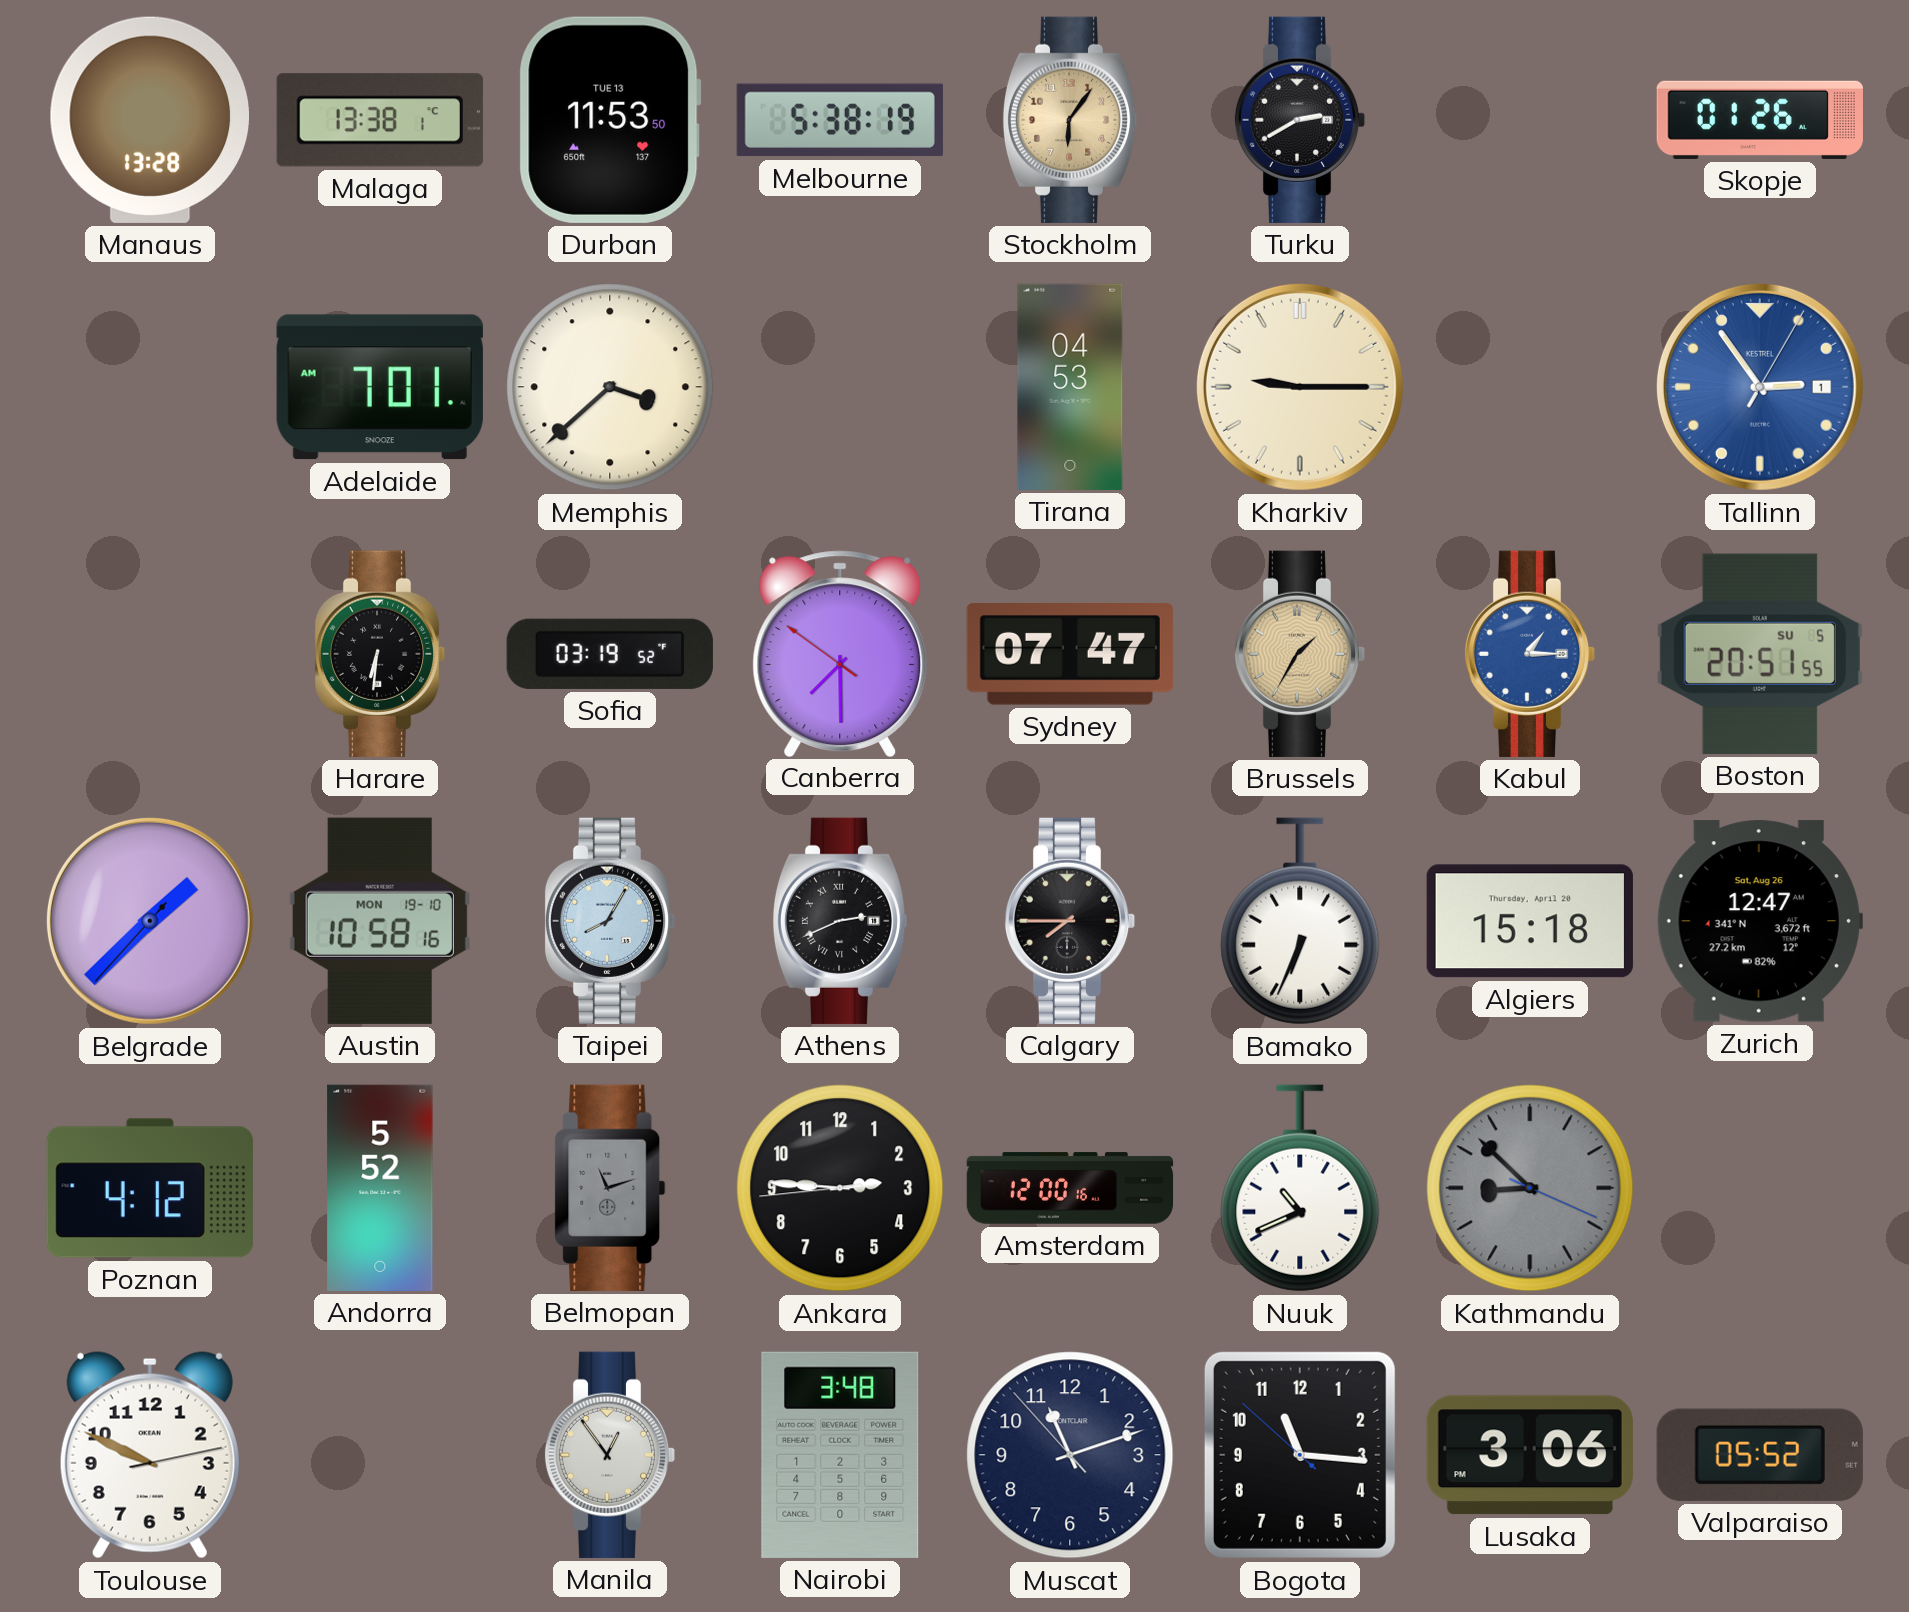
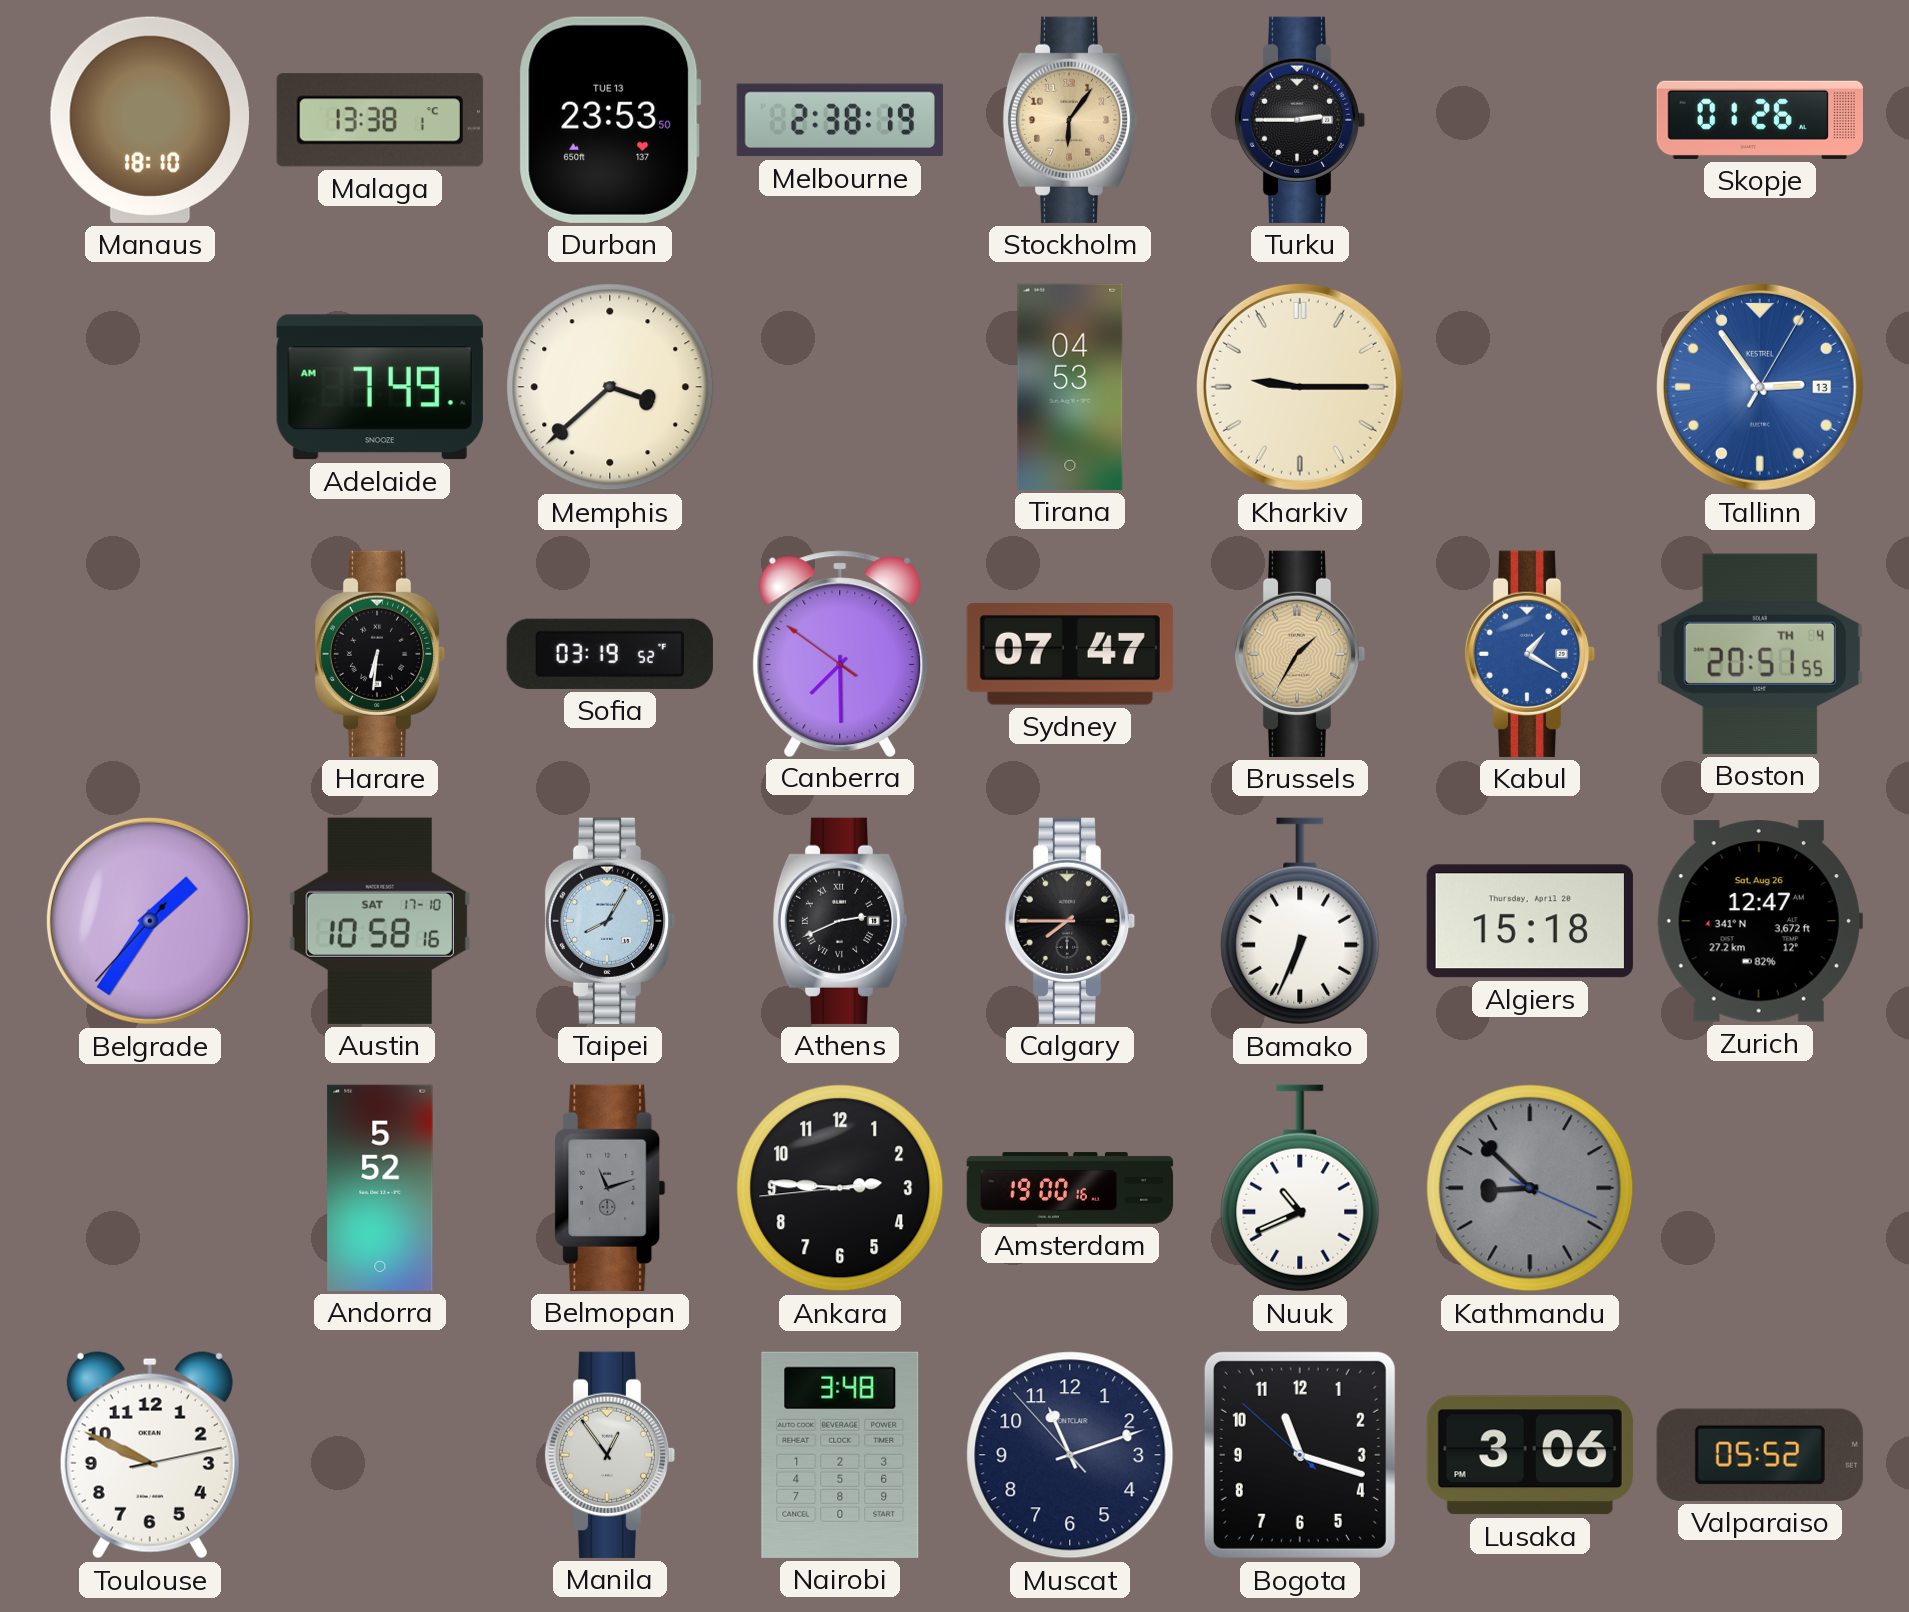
Manaus: 13:28 -> 18:10
Durban: 11:53 -> 23:53
Melbourne: 5:38 -> 2:38
Turku: 2:40 -> 2:45
Adelaide: 7:01 -> 7:49
Tallinn date: 1 -> 13
Kabul: 1:15 -> 1:20
Boston date: SU 5 -> TH 4
Belgrade: 1:37 -> 1:35
Austin date: MON 19-10 -> SAT 17-10
Poznan: 4:12 -> none
Amsterdam: 12:00 -> 19:00
Bogota: 11:15 -> 11:17
